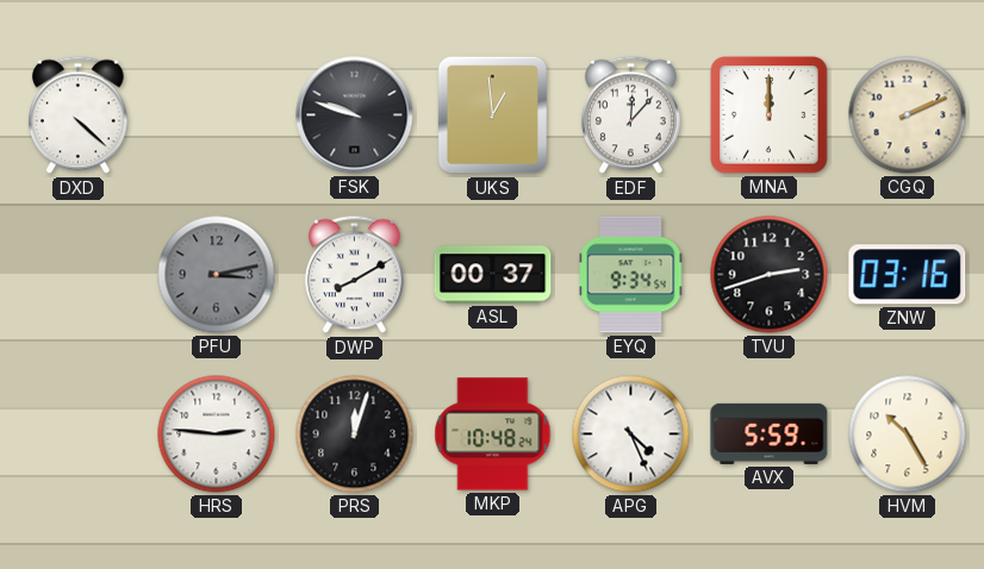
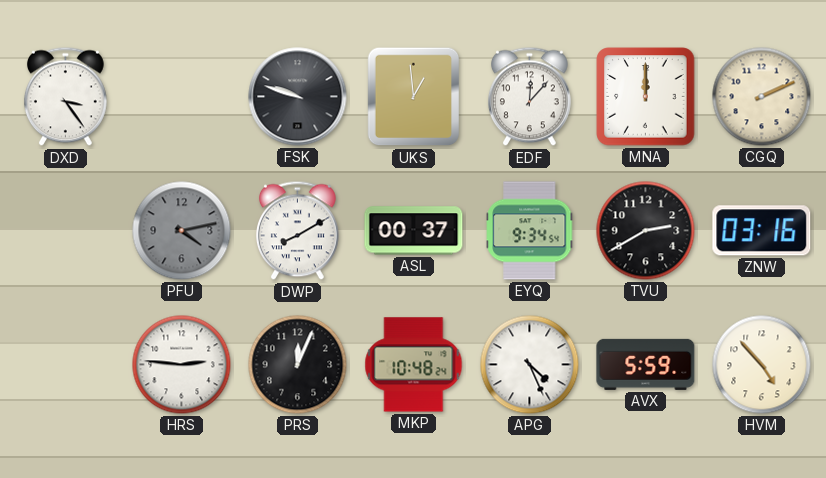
DXD: 4:22 -> 3:24
PFU: 3:13 -> 4:13
TVU: 2:42 -> 2:40
PRS: 12:03 -> 12:04
HVM: 10:25 -> 4:53
